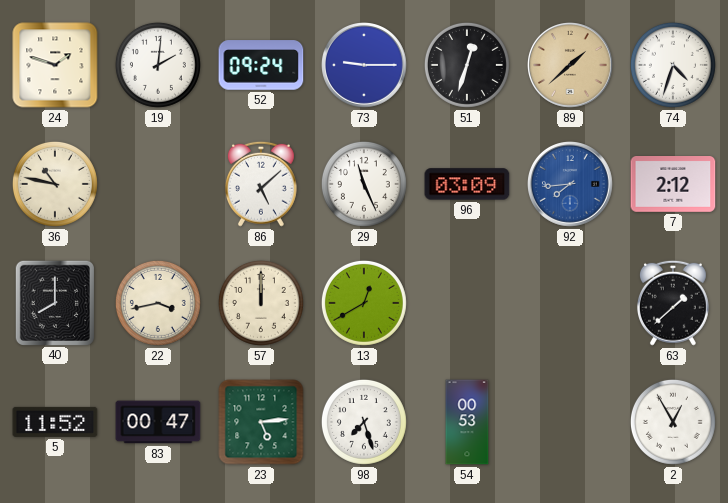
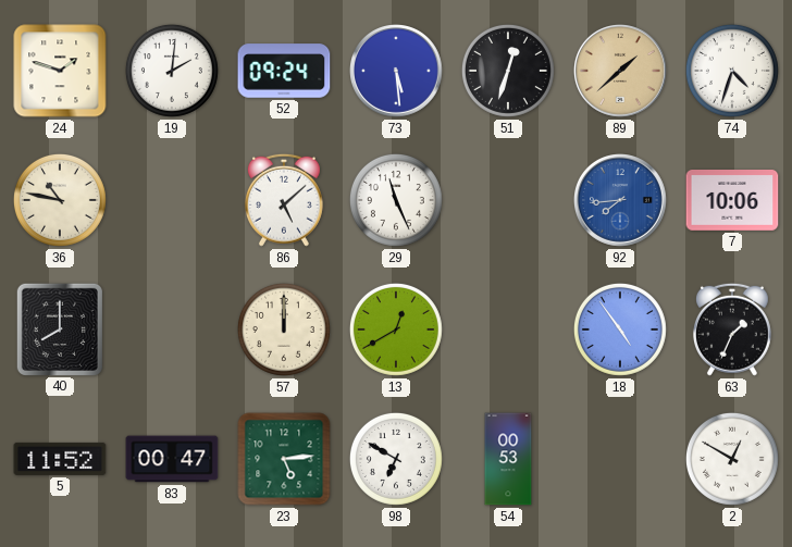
73: 9:15 -> 5:29
96: 03:09 -> none
7: 2:12 -> 10:06
22: 3:43 -> none
18: none -> 4:54
63: 1:38 -> 1:34
98: 7:27 -> 6:50
2: 12:55 -> 12:50
